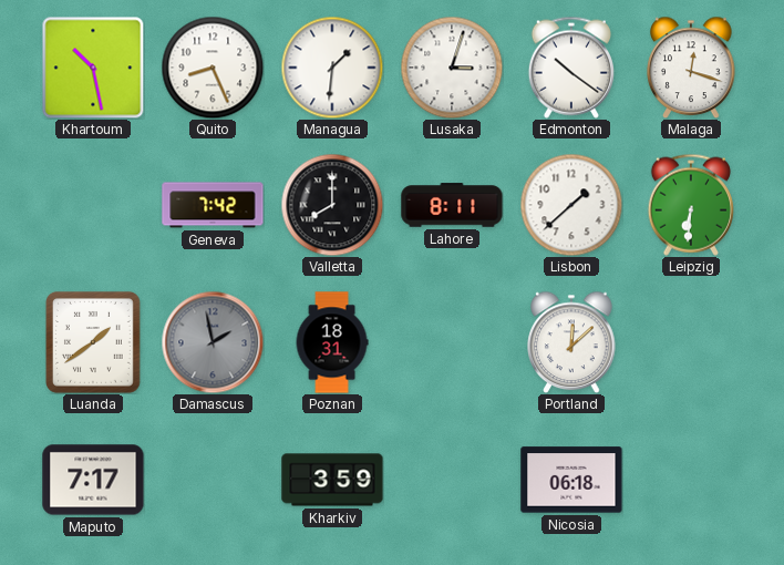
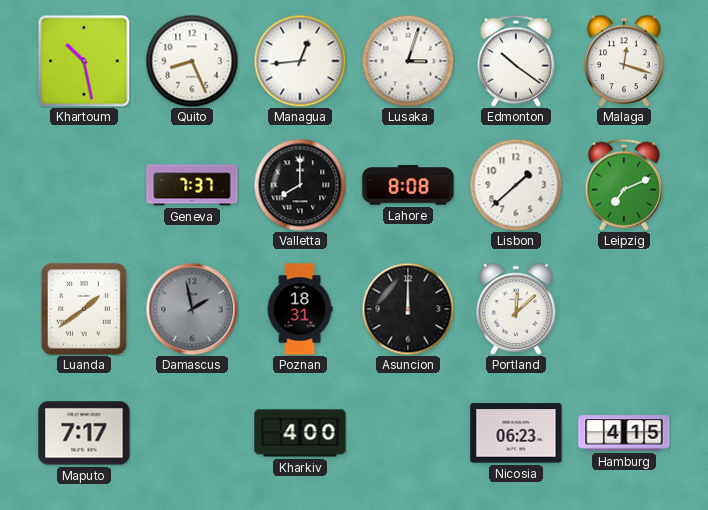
Managua: 1:31 -> 12:44
Geneva: 7:42 -> 7:37
Lahore: 8:11 -> 8:08
Leipzig: 6:31 -> 7:11
Asuncion: none -> 12:00
Kharkiv: 3:59 -> 4:00
Nicosia: 06:18 -> 06:23
Hamburg: none -> 4:15
